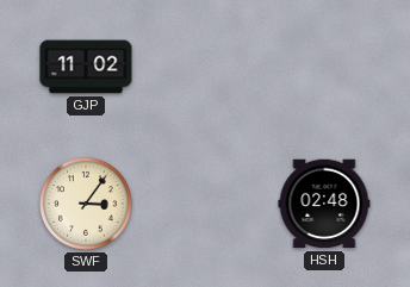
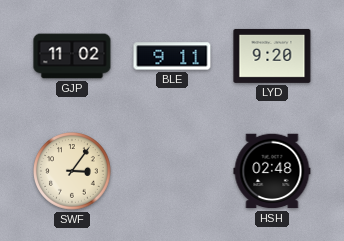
BLE: none -> 9:11
LYD: none -> 9:20
